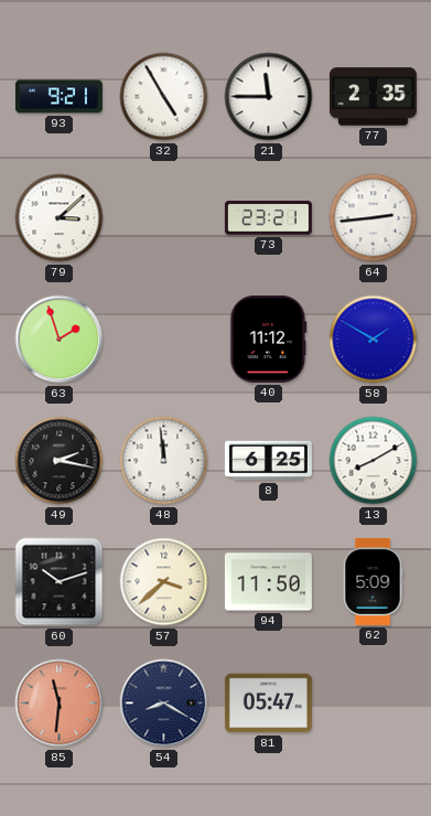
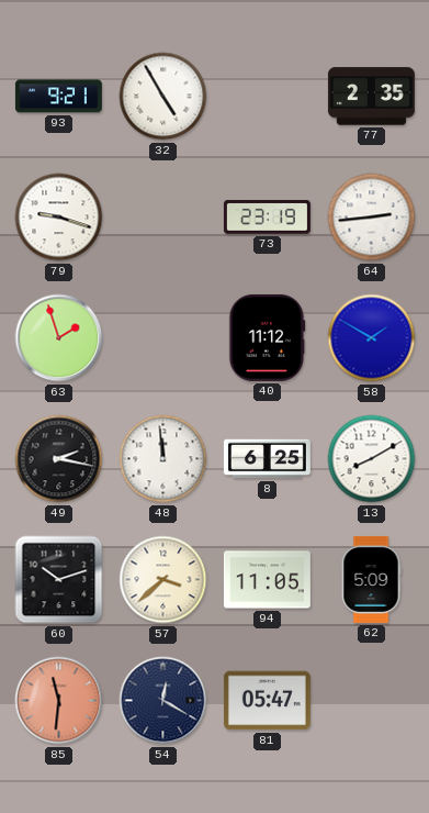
21: 11:45 -> none
79: 3:08 -> 9:18
73: 23:21 -> 23:19
94: 11:50 -> 11:05
54: 8:20 -> 12:20
